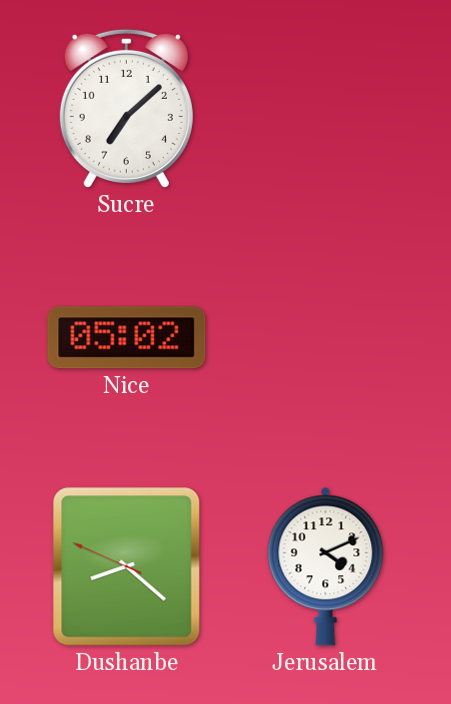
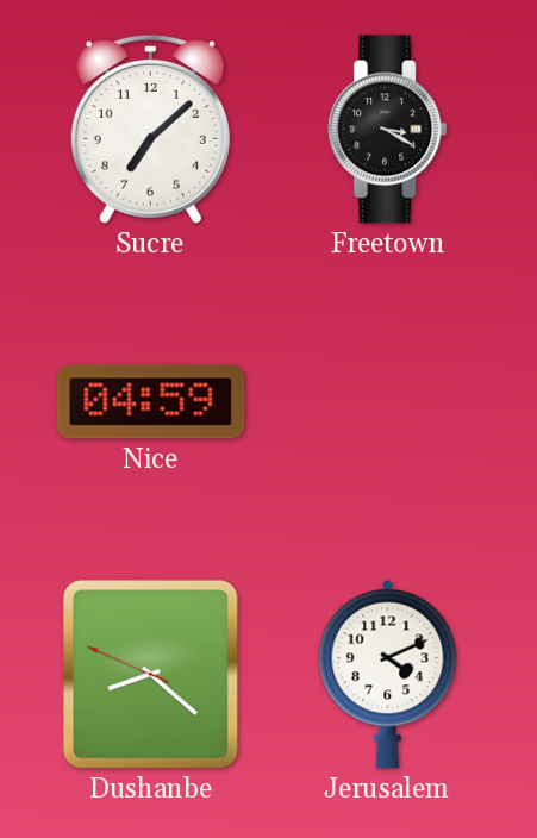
Freetown: none -> 3:20
Nice: 05:02 -> 04:59
